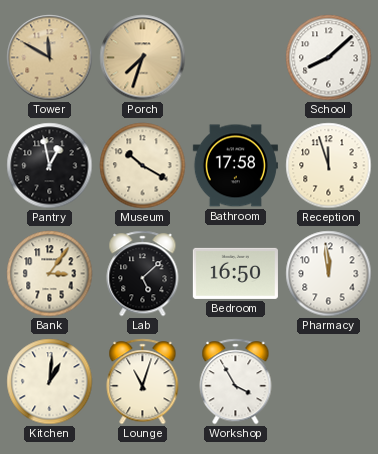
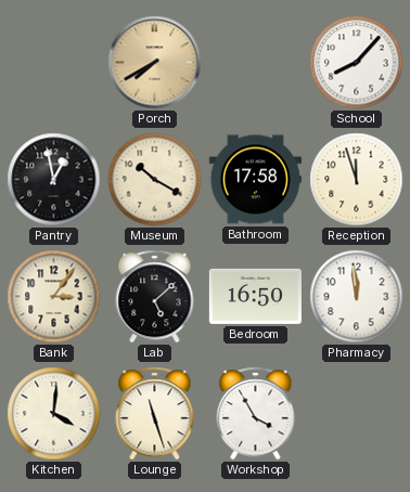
Tower: 11:50 -> none
Porch: 7:33 -> 7:40
School: 8:08 -> 8:07
Kitchen: 1:01 -> 4:01
Lounge: 11:03 -> 11:27
